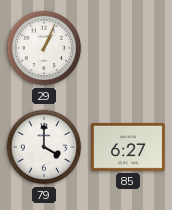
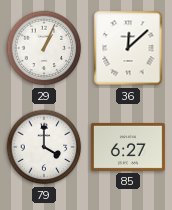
36: none -> 12:08
